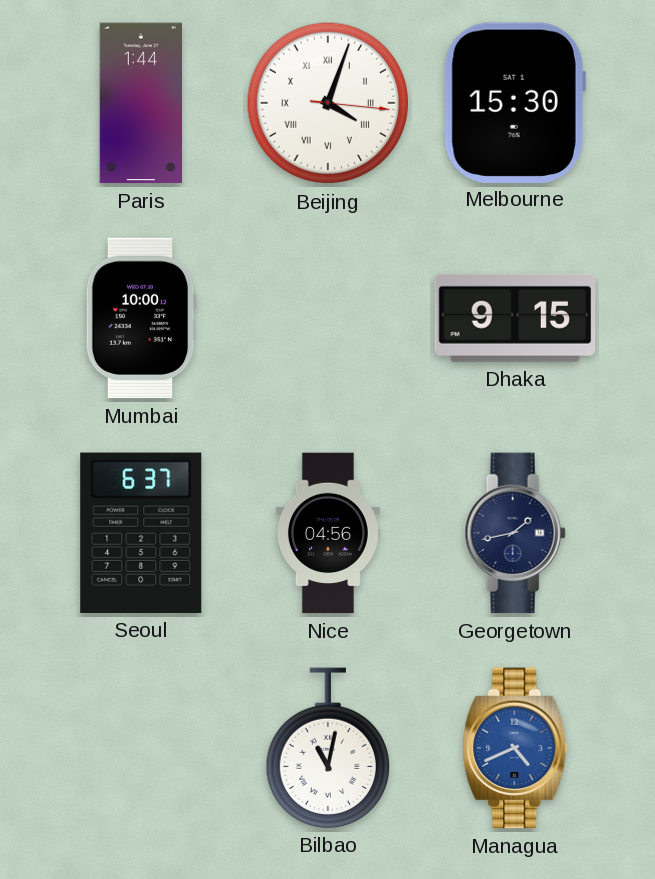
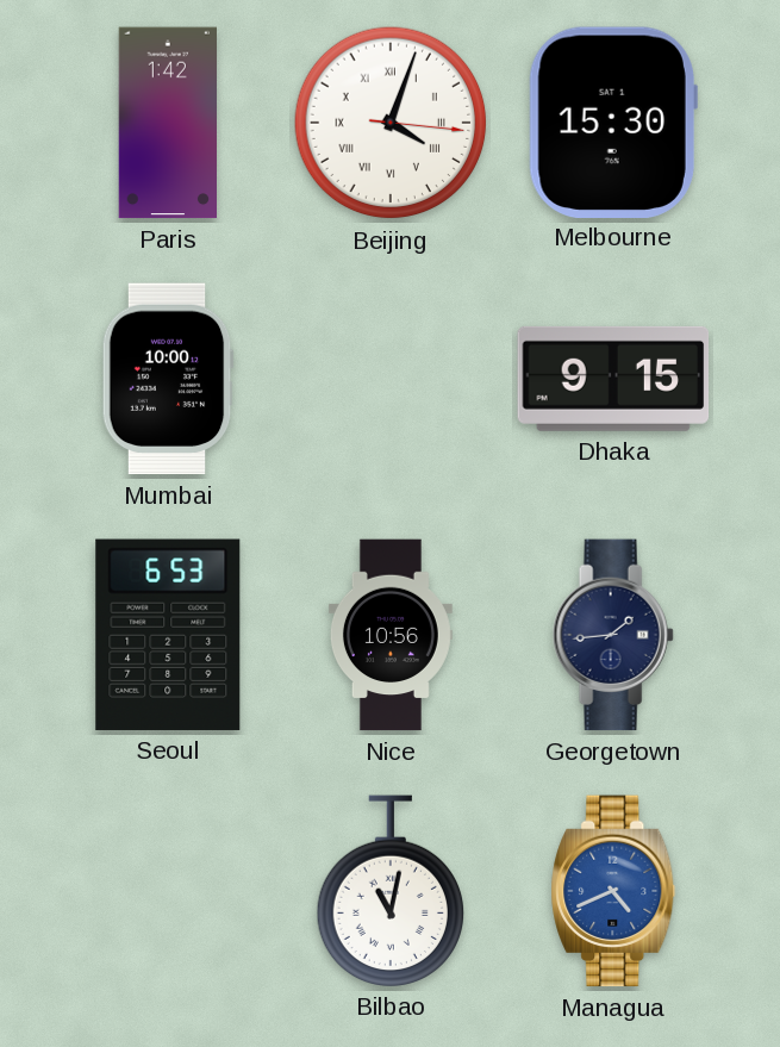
Paris: 1:44 -> 1:42
Seoul: 6:37 -> 6:53
Nice: 04:56 -> 10:56
Georgetown: 1:43 -> 1:44
